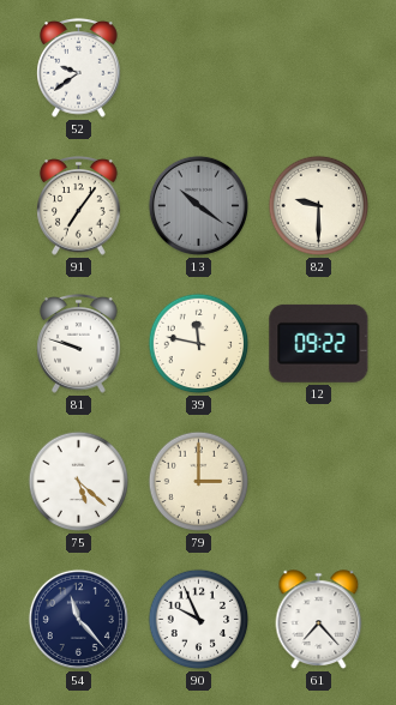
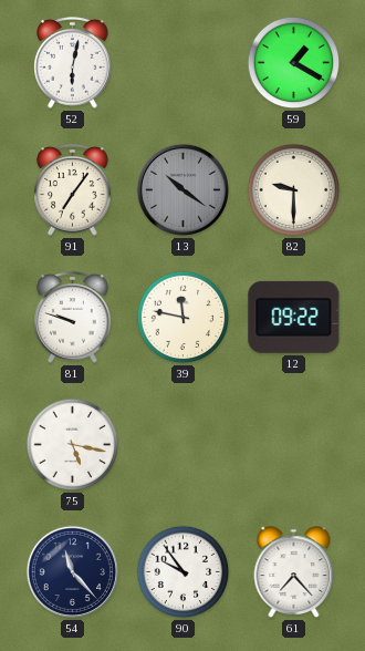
52: 9:39 -> 6:02
59: none -> 1:20
75: 5:22 -> 5:17
79: 3:00 -> none
90: 9:56 -> 9:54
